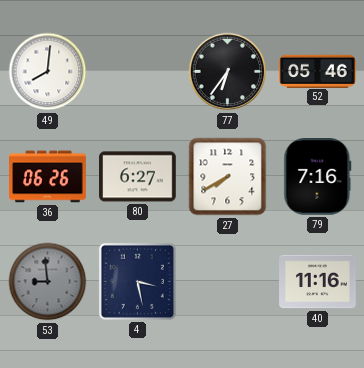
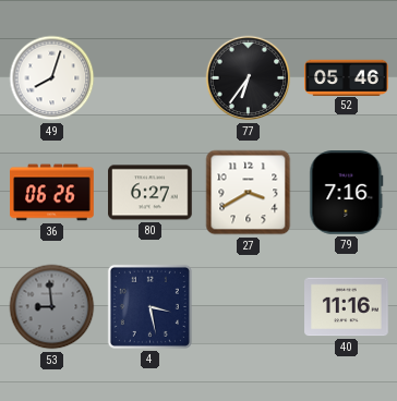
49: 8:01 -> 8:03
27: 7:40 -> 3:40
